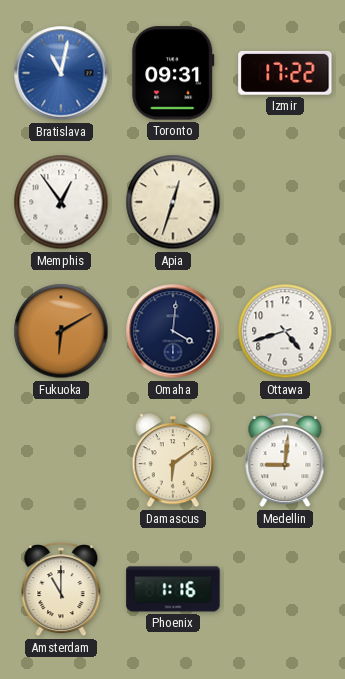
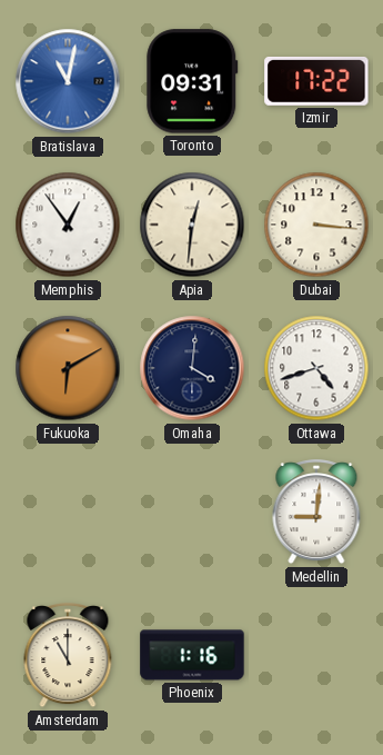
Apia: 12:33 -> 12:31
Dubai: none -> 3:16
Damascus: 6:09 -> none
